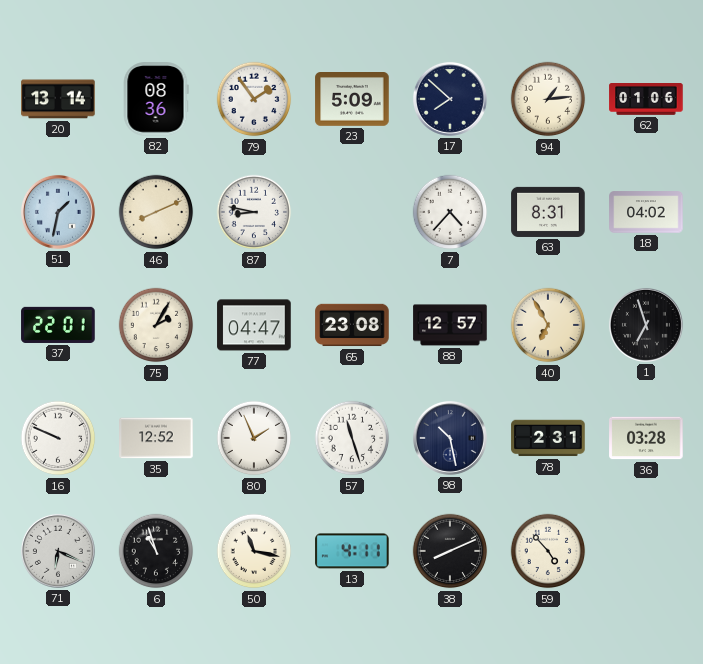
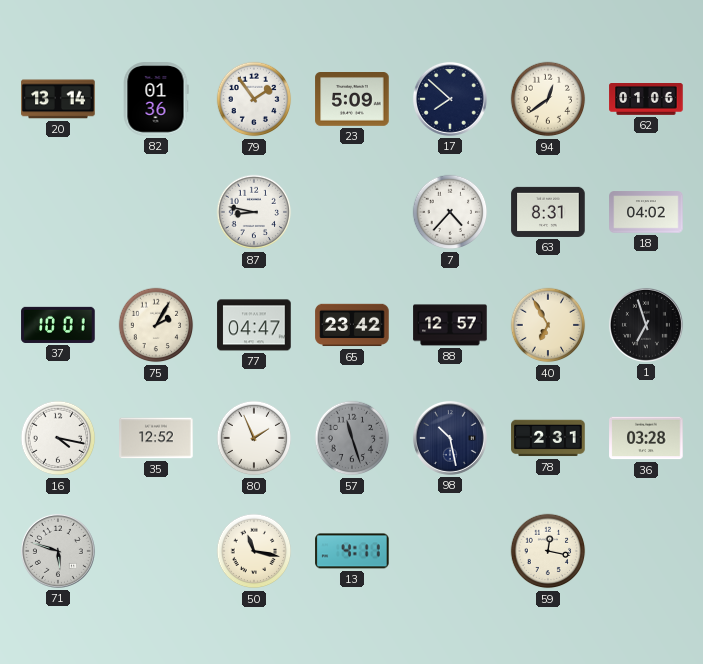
82: 08:36 -> 01:36
94: 1:14 -> 12:39
51: 1:32 -> none
46: 8:11 -> none
37: 22:01 -> 10:01
65: 23:08 -> 23:42
16: 9:49 -> 4:17
57 dial: white -> grey
71: 6:19 -> 5:48
6: 10:57 -> none
38: 8:11 -> none
59: 4:53 -> 12:17
